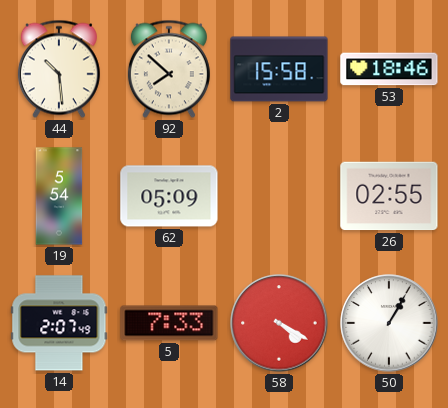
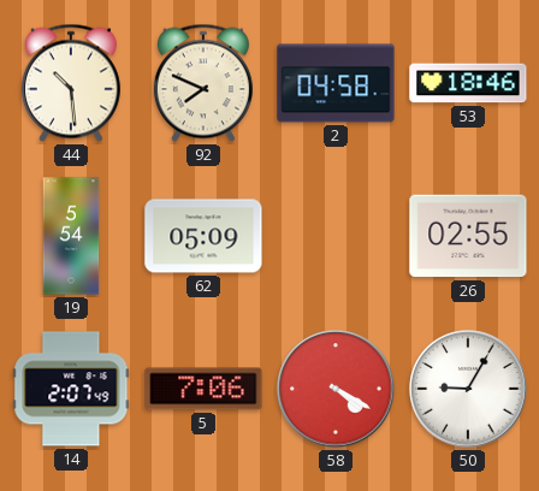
92: 7:52 -> 7:49
2: 15:58 -> 04:58
5: 7:33 -> 7:06
50: 1:05 -> 9:05
